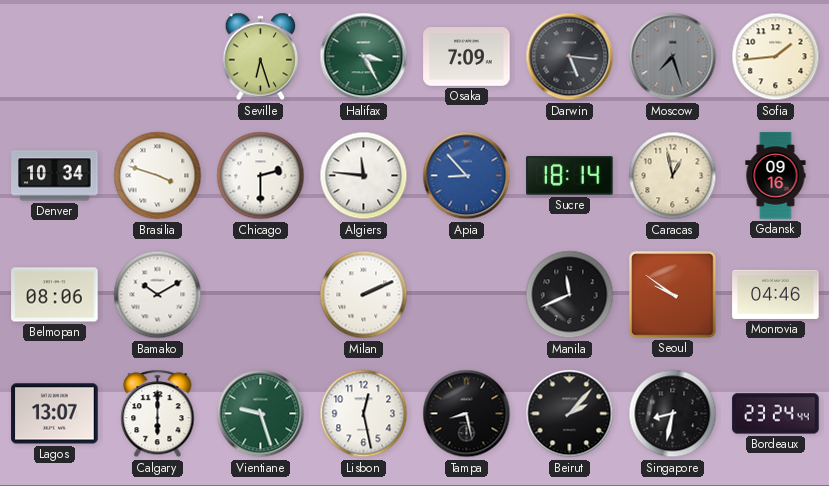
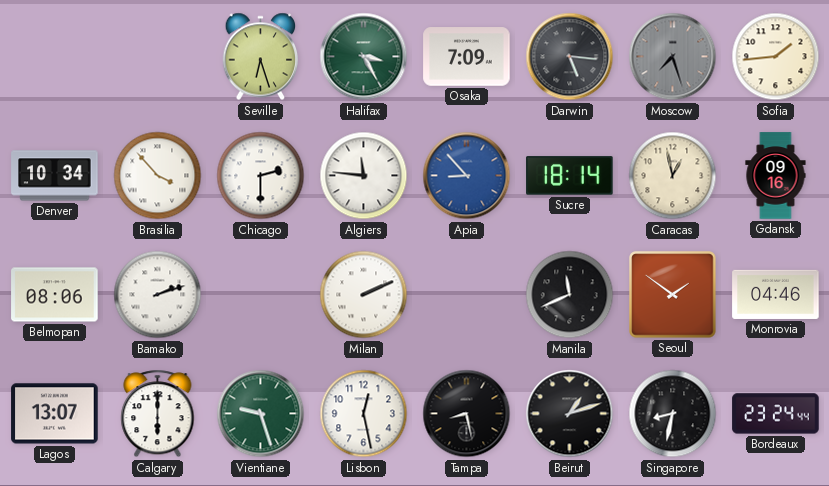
Brasilia: 3:48 -> 3:53
Bamako: 10:10 -> 2:12
Seoul: 9:51 -> 1:51
Beirut: 2:07 -> 1:12
